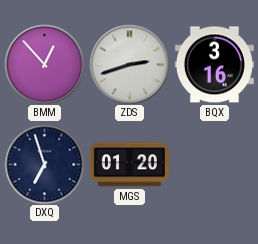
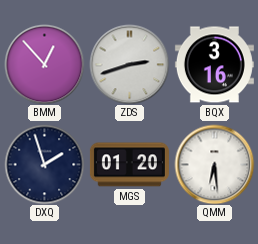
DXQ: 6:57 -> 1:57
QMM: none -> 6:29
